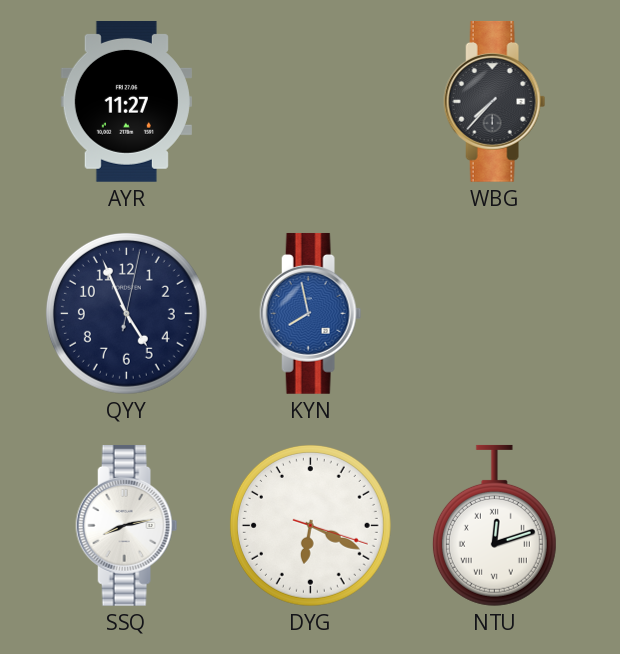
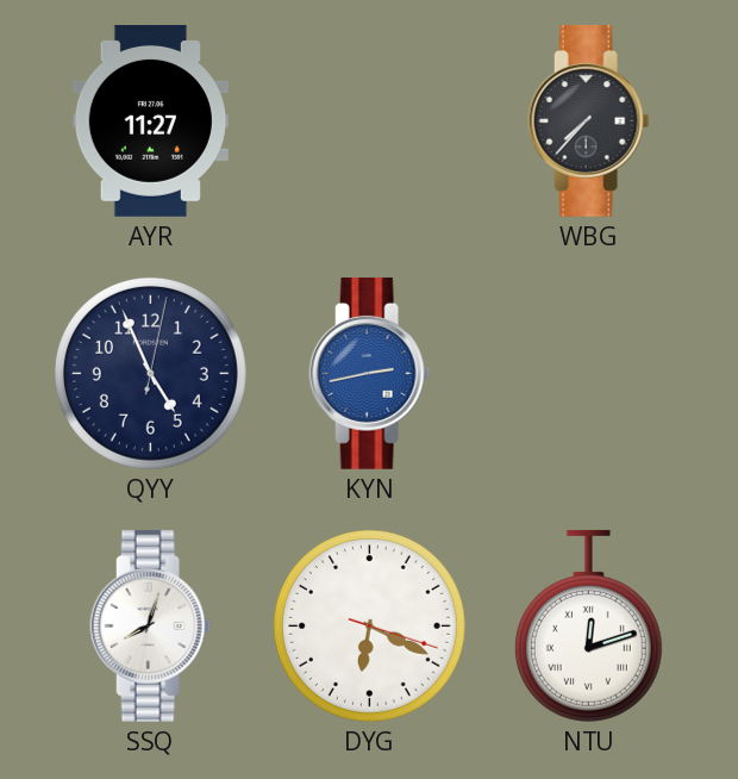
KYN: 7:58 -> 2:43
SSQ: 8:13 -> 8:03
